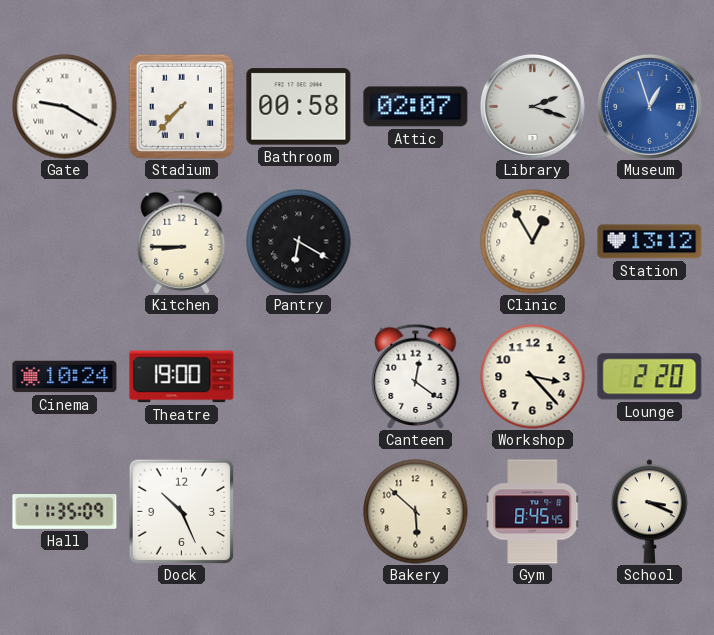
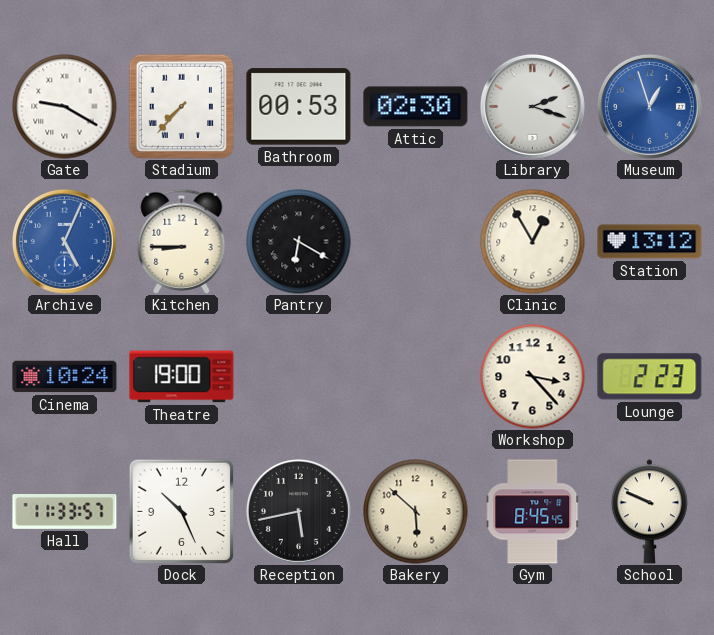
Bathroom: 00:58 -> 00:53
Attic: 02:07 -> 02:30
Archive: none -> 5:04
Canteen: 12:21 -> none
Lounge: 2:20 -> 2:23
Hall: 11:35 -> 11:33
Reception: none -> 5:43
School: 3:19 -> 9:49
